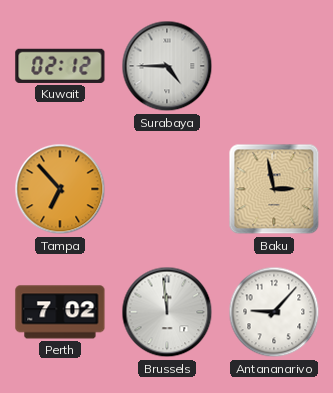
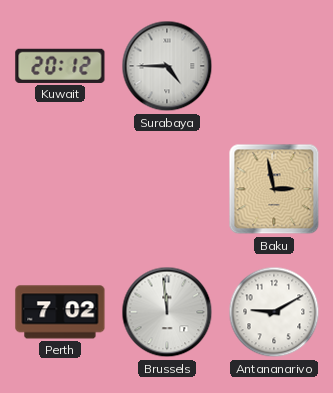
Kuwait: 02:12 -> 20:12
Tampa: 6:53 -> none
Antananarivo: 9:07 -> 9:10
